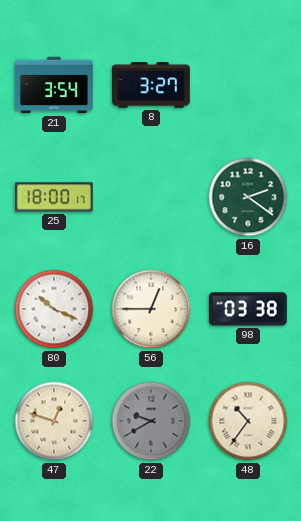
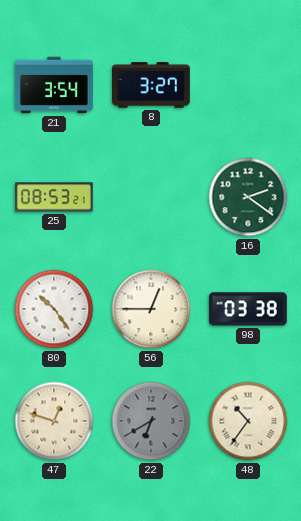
25: 18:00 -> 08:53
80: 10:19 -> 10:24
22: 9:40 -> 6:40
